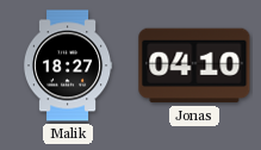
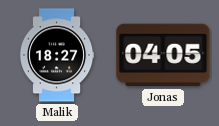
Jonas: 04:10 -> 04:05
